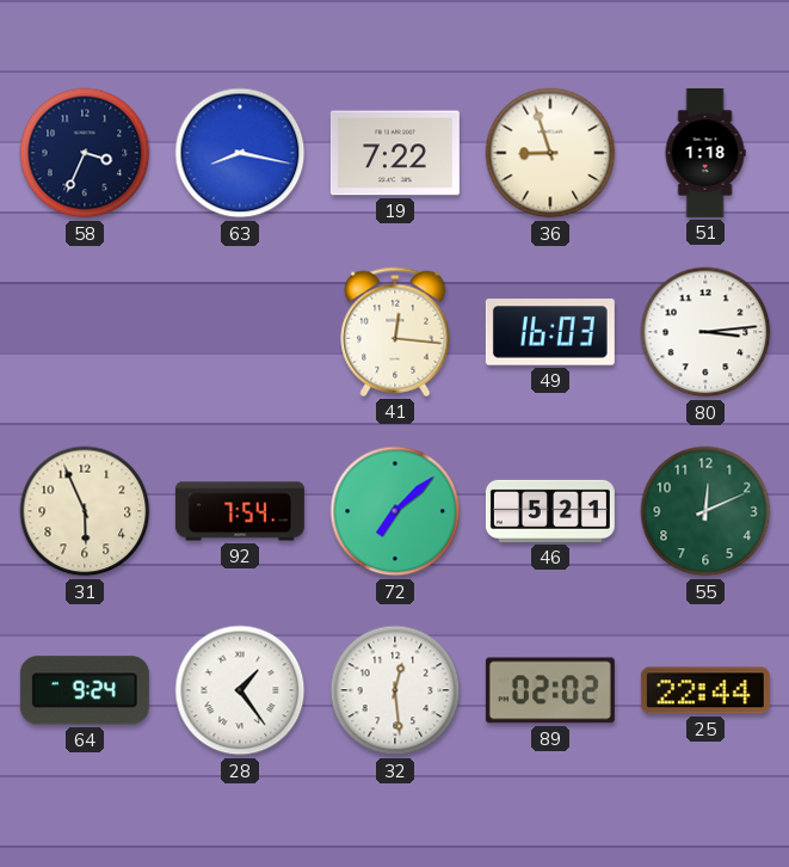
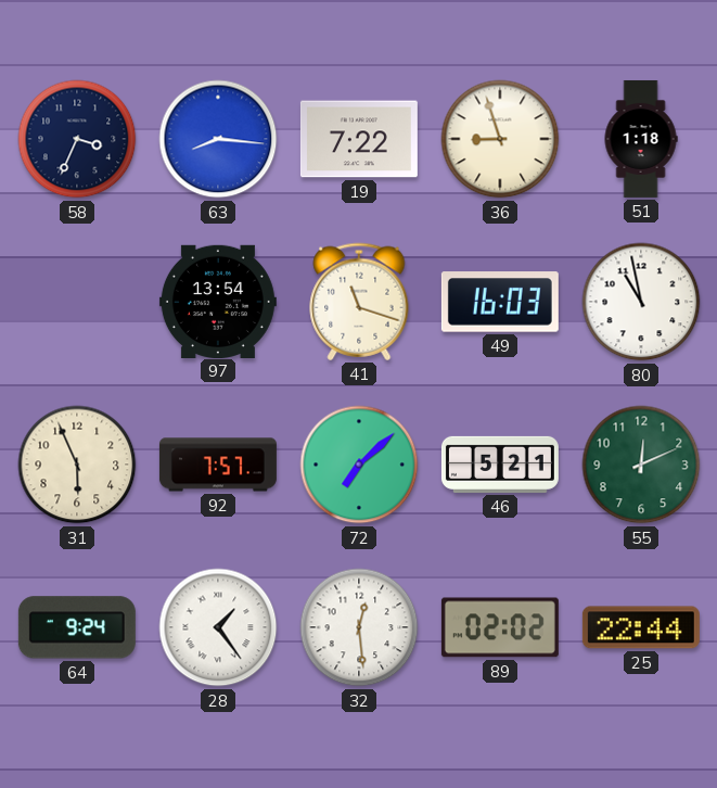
63: 8:17 -> 8:16
97: none -> 13:54
41: 12:16 -> 11:18
80: 3:14 -> 10:58
92: 7:54 -> 7:57
